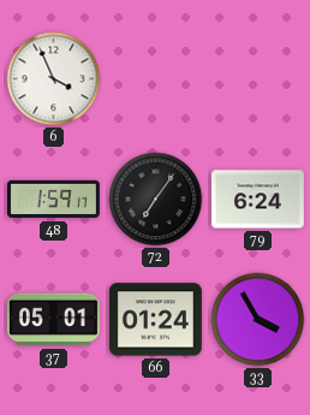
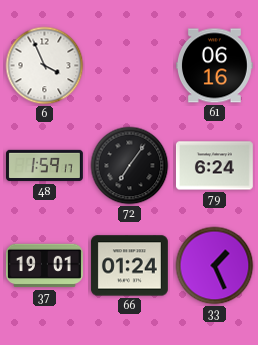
61: none -> 06:16
37: 05:01 -> 19:01
33: 3:55 -> 1:26
